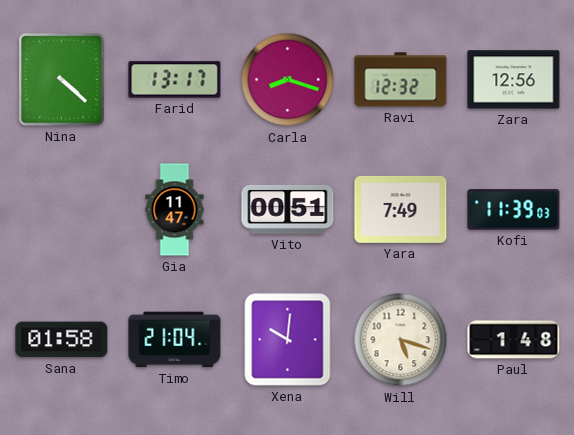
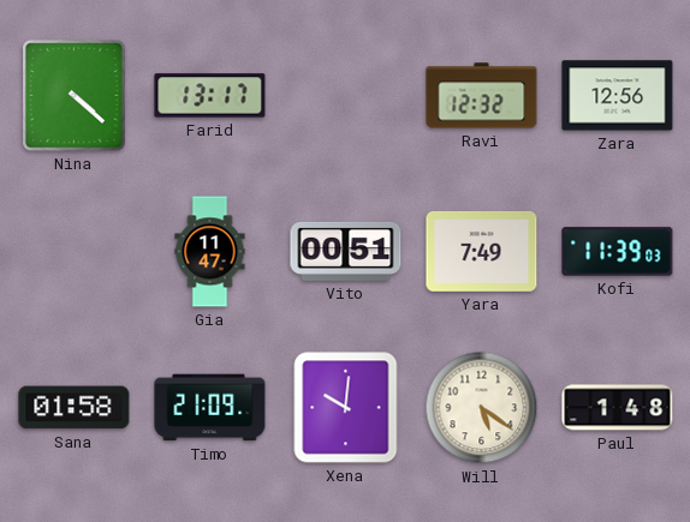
Carla: 8:18 -> none
Timo: 21:04 -> 21:09
Will: 5:18 -> 5:21
